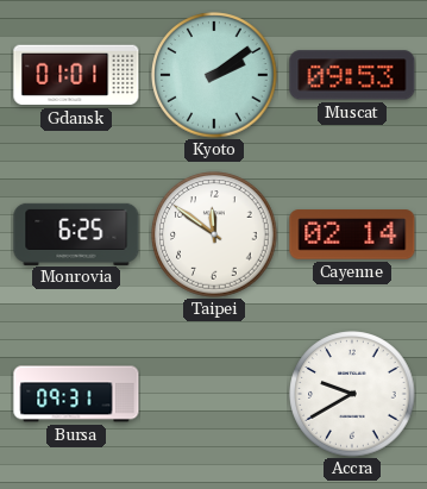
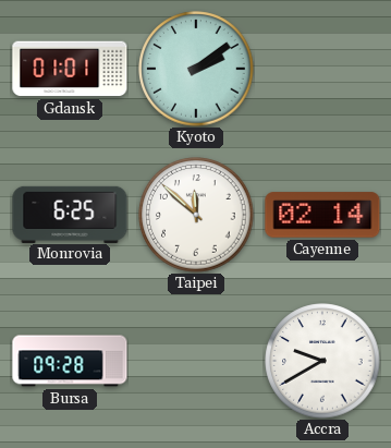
Muscat: 09:53 -> none
Taipei: 11:51 -> 11:52
Bursa: 09:31 -> 09:28
